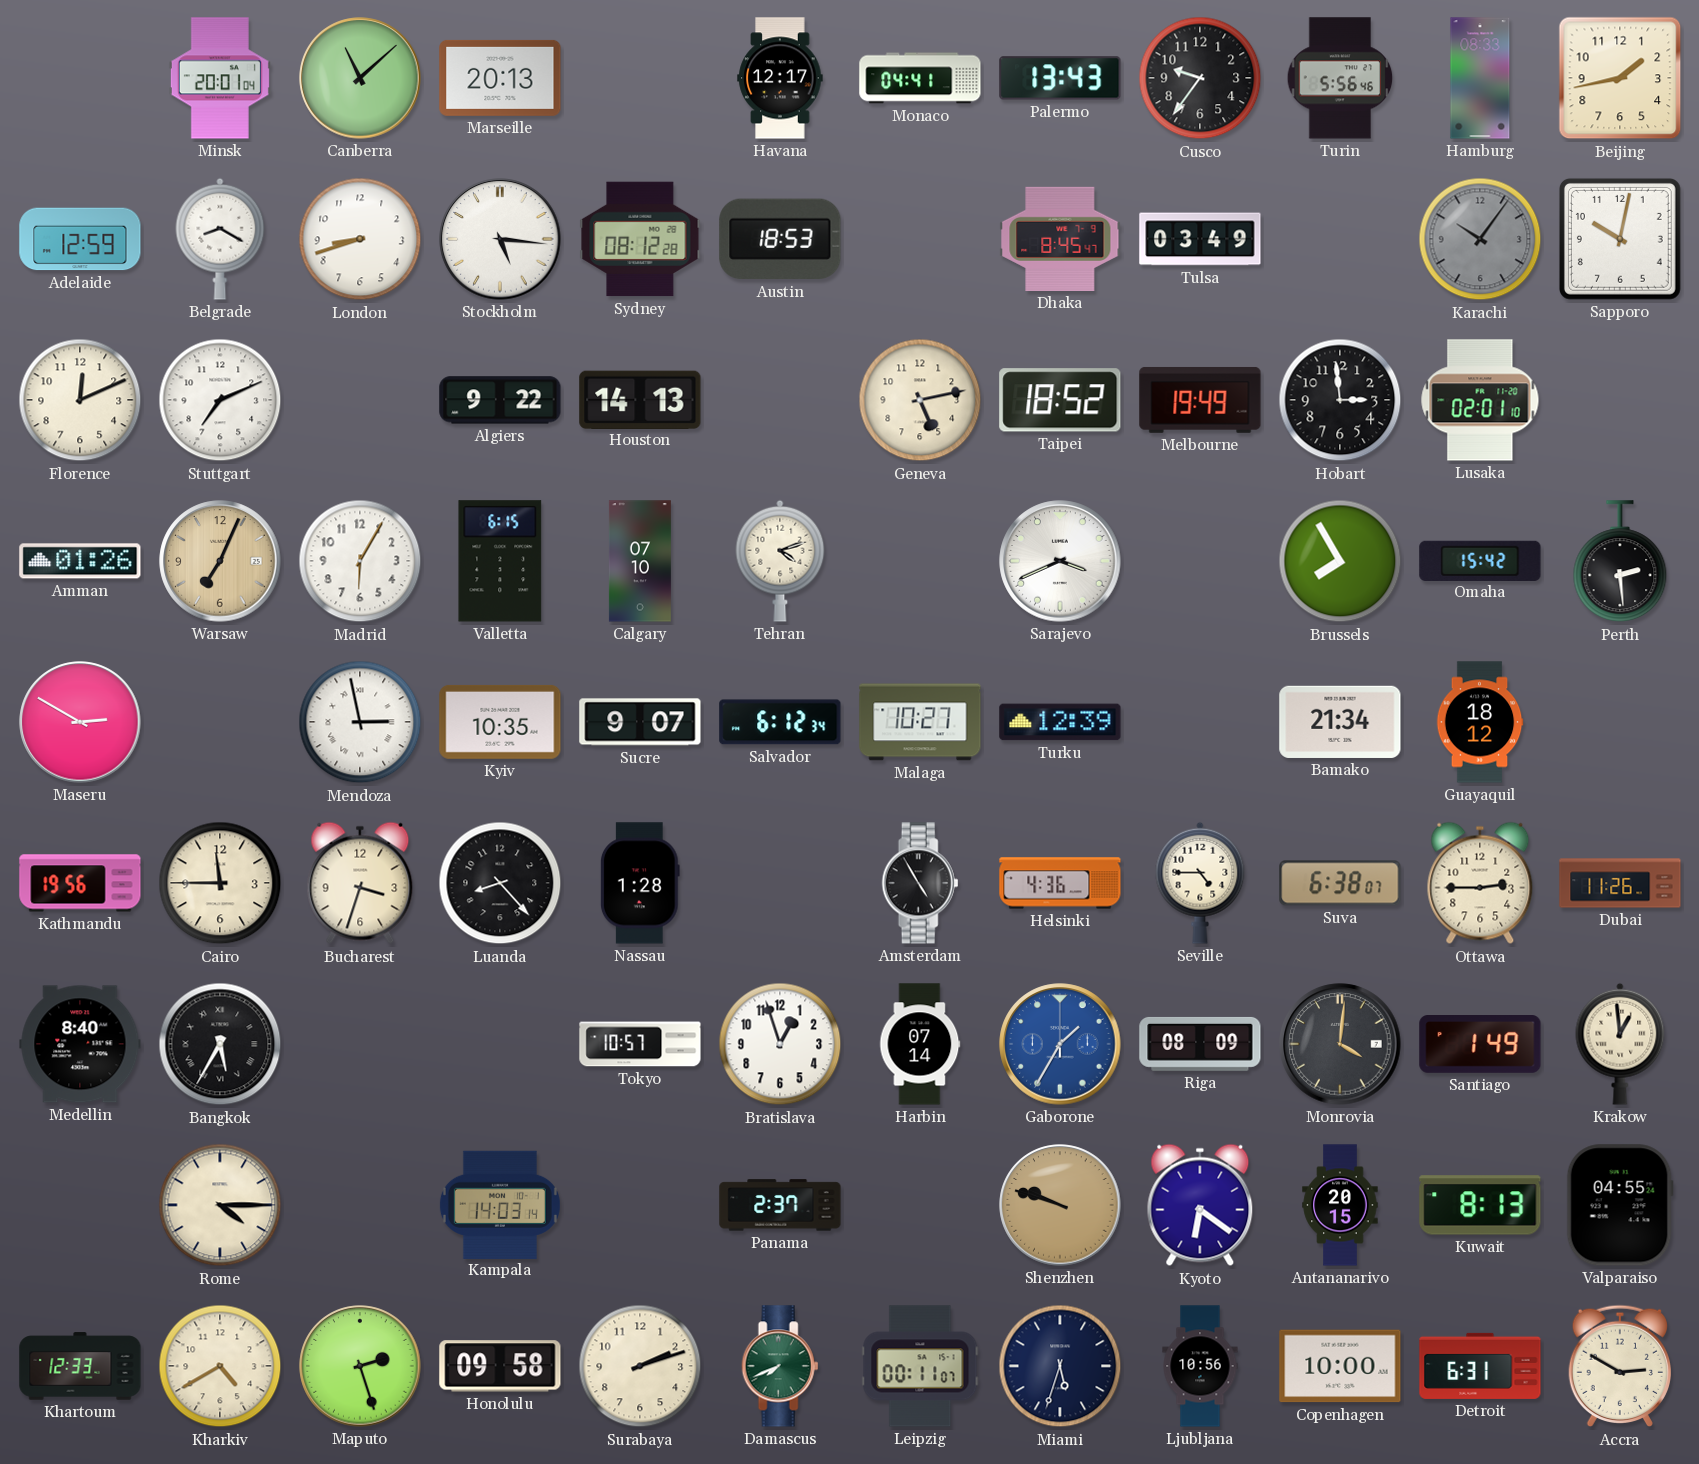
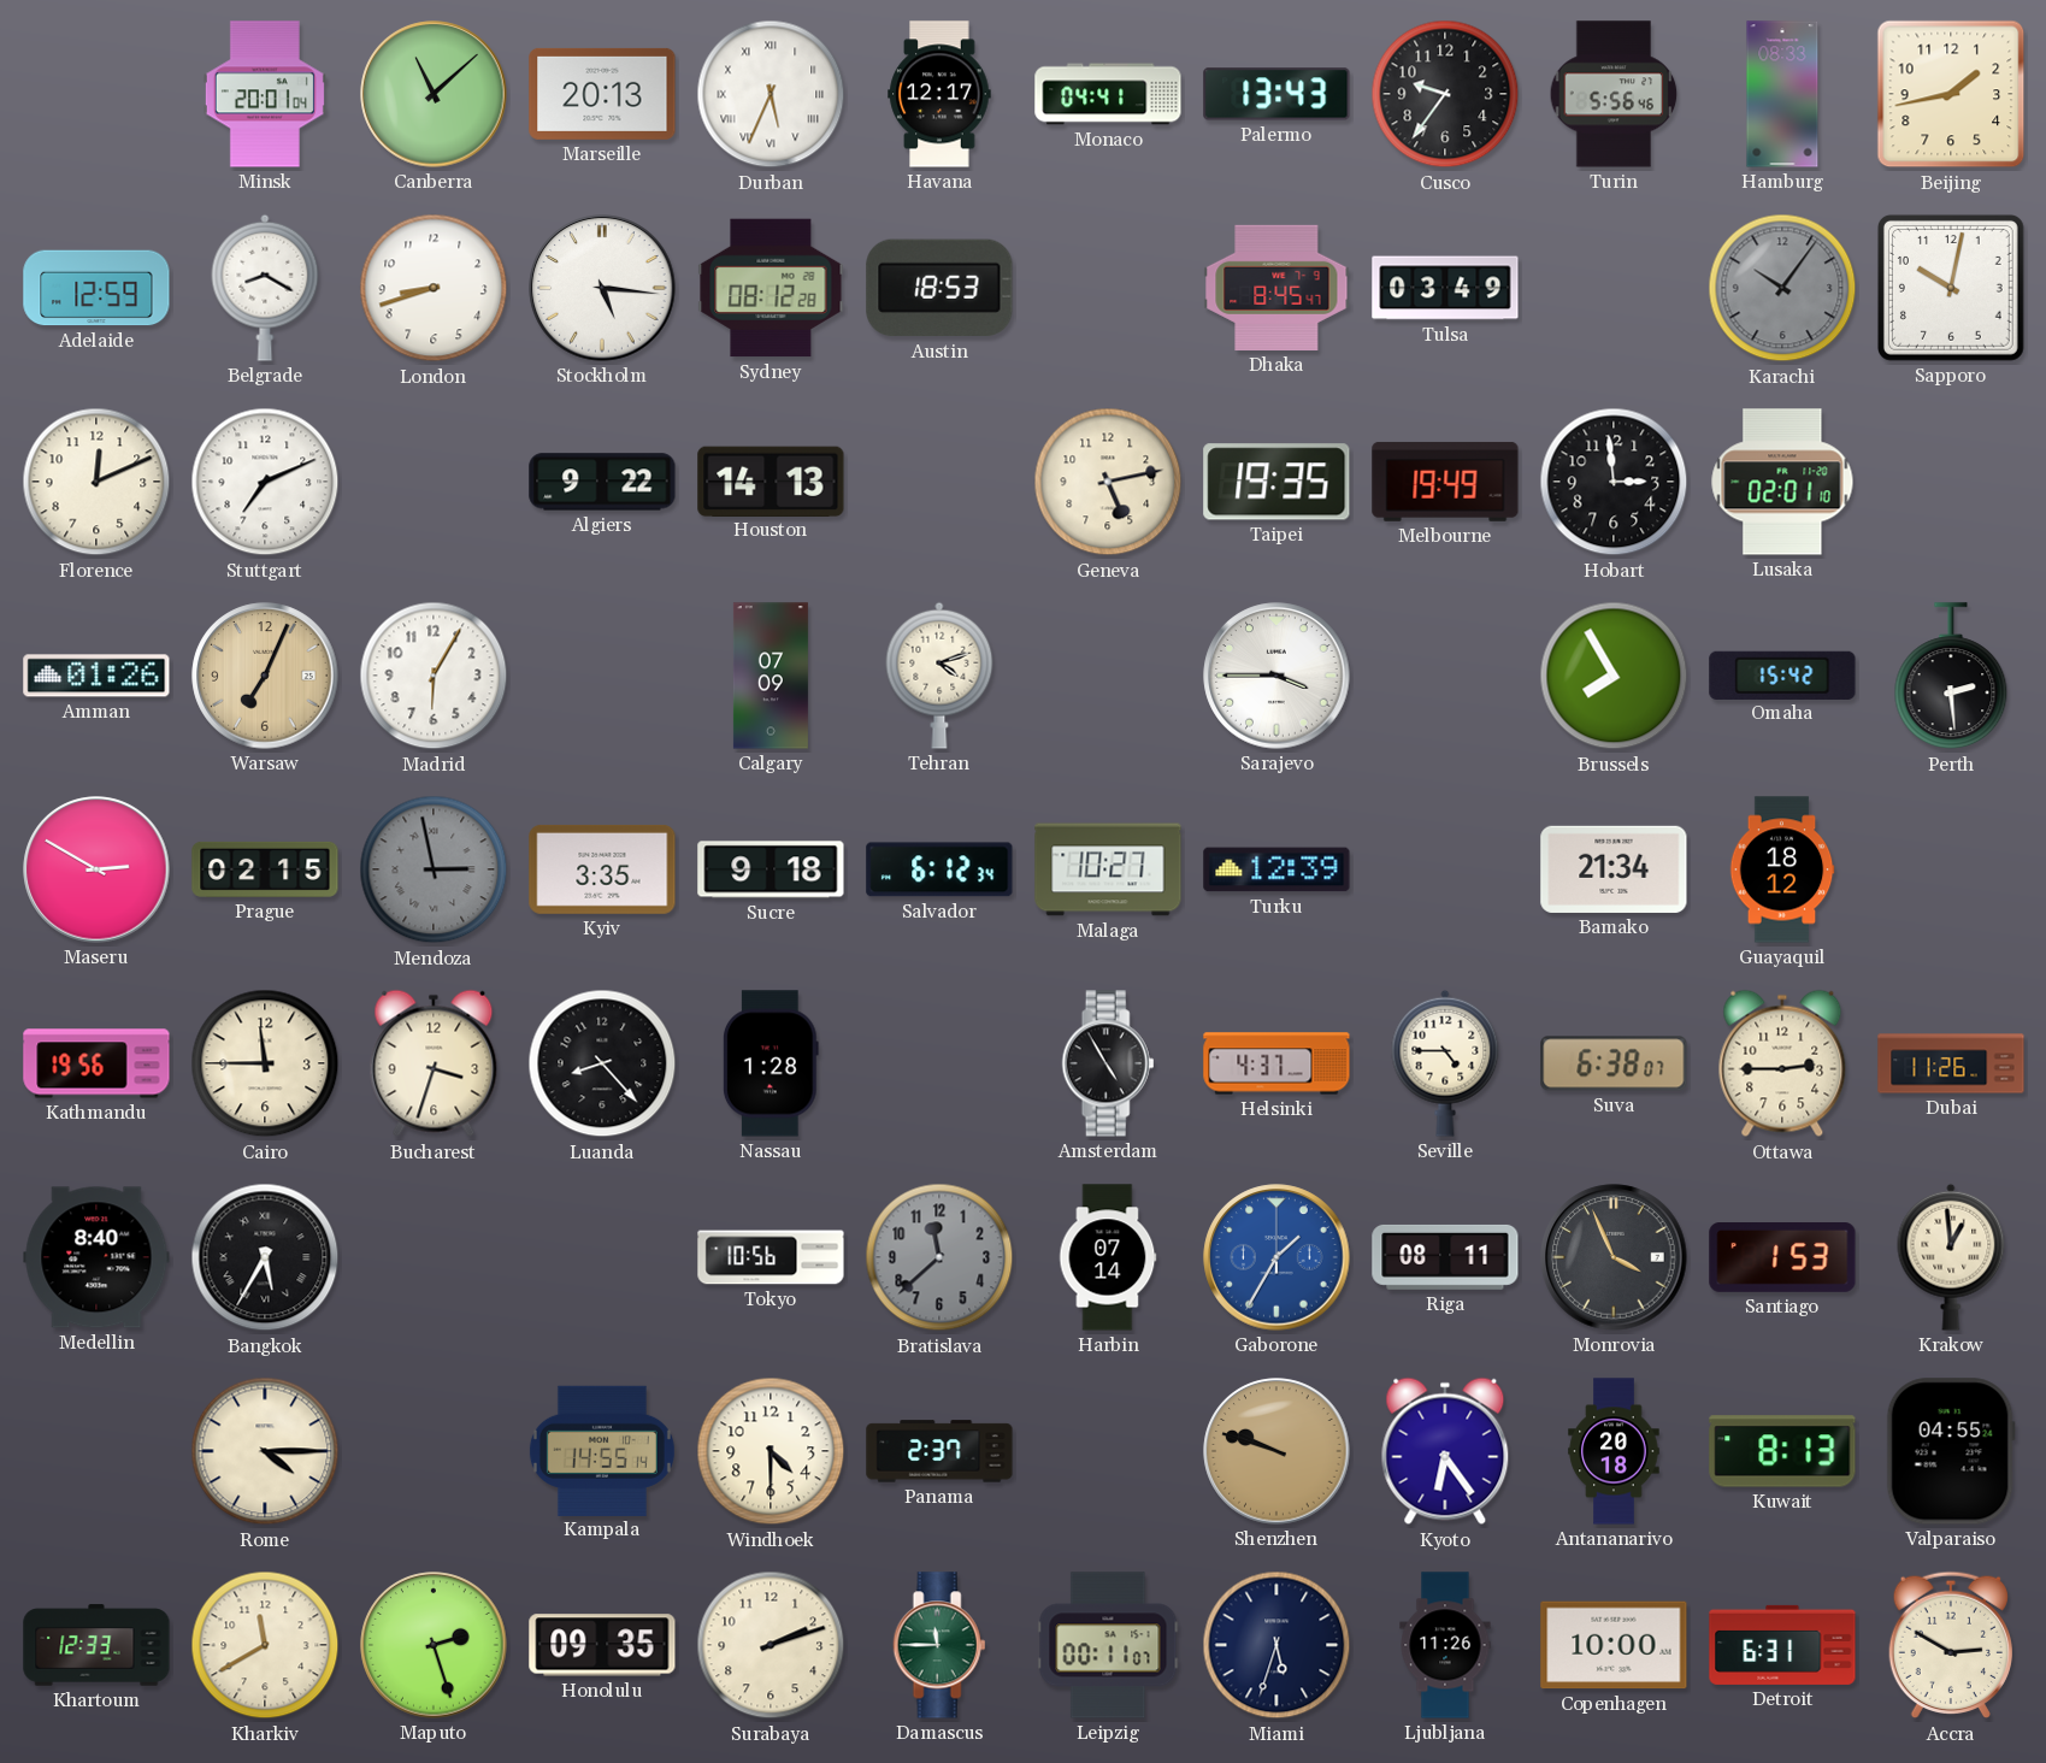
Durban: none -> 5:34
Taipei: 18:52 -> 19:35
Valletta: 6:15 -> none
Calgary: 07:10 -> 07:09
Sarajevo: 3:41 -> 3:45
Prague: none -> 02:15
Mendoza dial: white -> grey
Kyiv: 10:35 -> 3:35
Sucre: 9:07 -> 9:18
Helsinki: 4:36 -> 4:37
Tokyo: 10:57 -> 10:56
Bratislava: 12:57 -> 11:38
Bratislava dial: white -> grey
Riga: 08:09 -> 08:11
Monrovia: 4:01 -> 3:56
Santiago: 1:49 -> 1:53
Kampala: 14:03 -> 14:55
Windhoek: none -> 4:30
Kyoto: 6:21 -> 6:24
Antananarivo: 20:15 -> 20:18
Kharkiv: 4:40 -> 11:40
Honolulu: 09:58 -> 09:35
Damascus: 7:41 -> 11:45
Ljubljana: 10:56 -> 11:26
